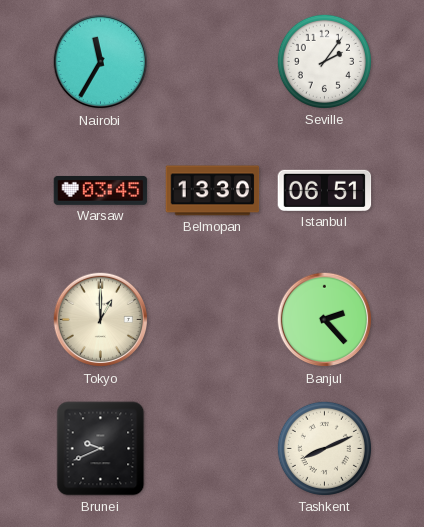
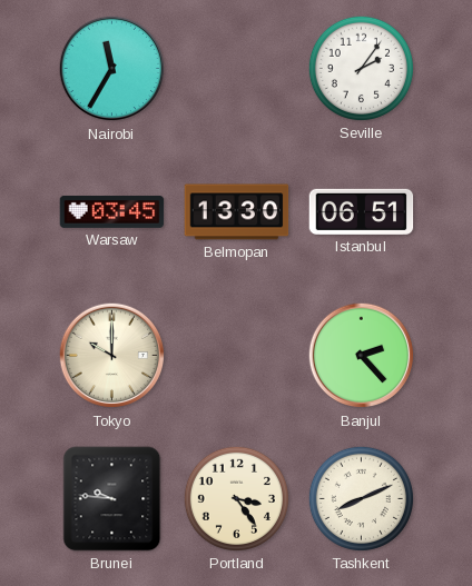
Tokyo: 1:00 -> 10:00
Brunei: 9:41 -> 9:46
Portland: none -> 3:24
